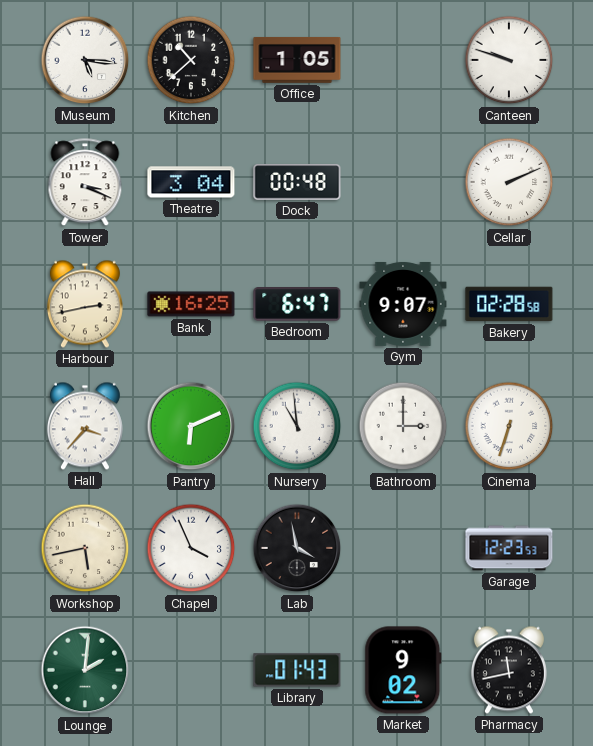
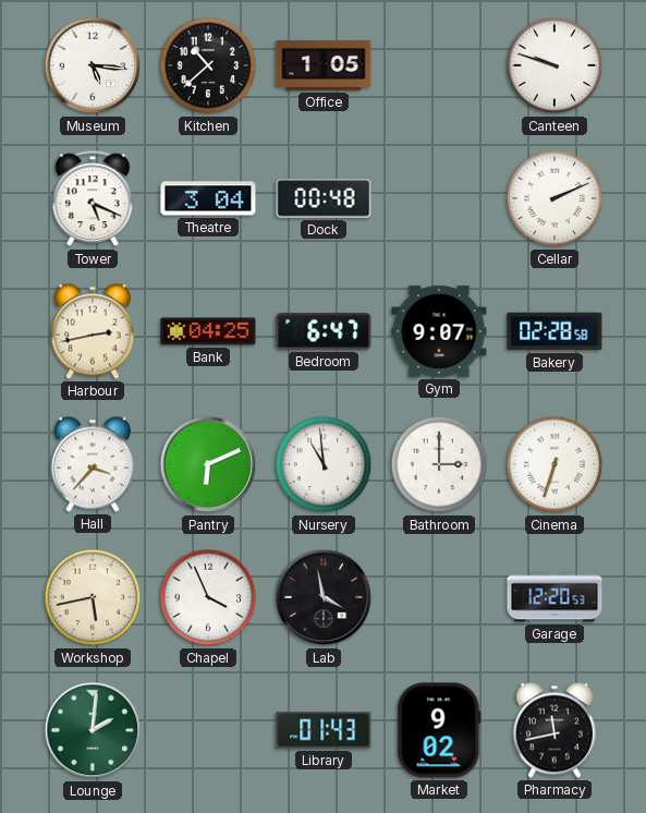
Tower: 3:19 -> 5:19
Bank: 16:25 -> 04:25
Garage: 12:23 -> 12:20
